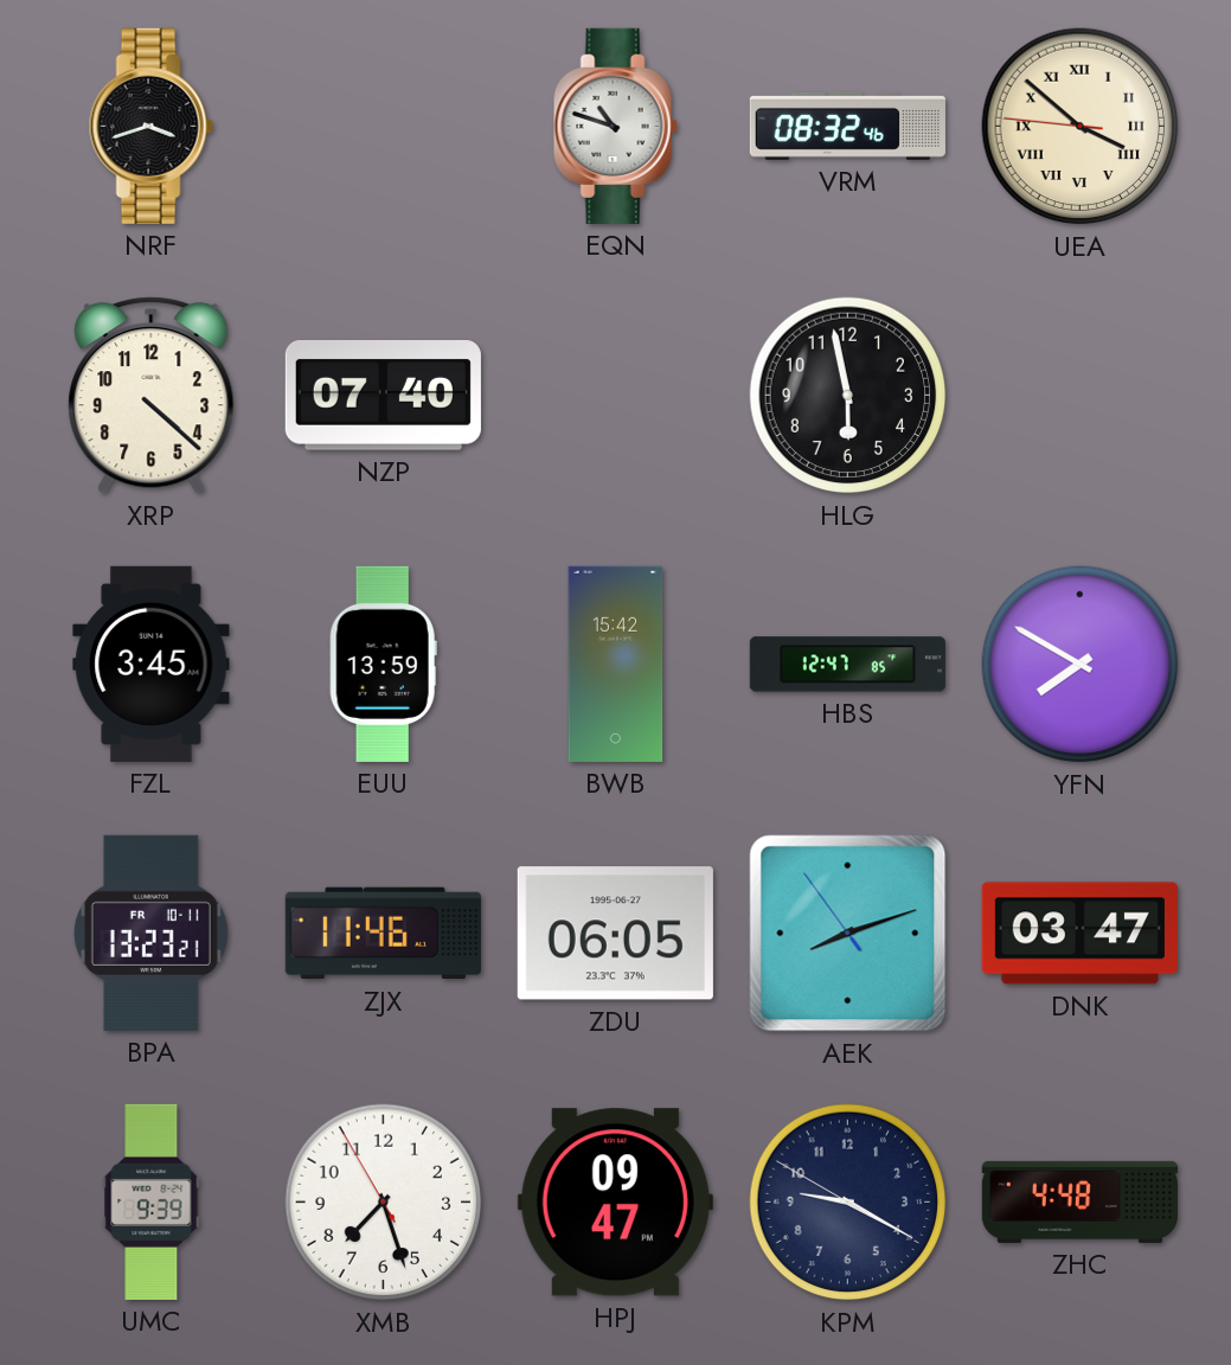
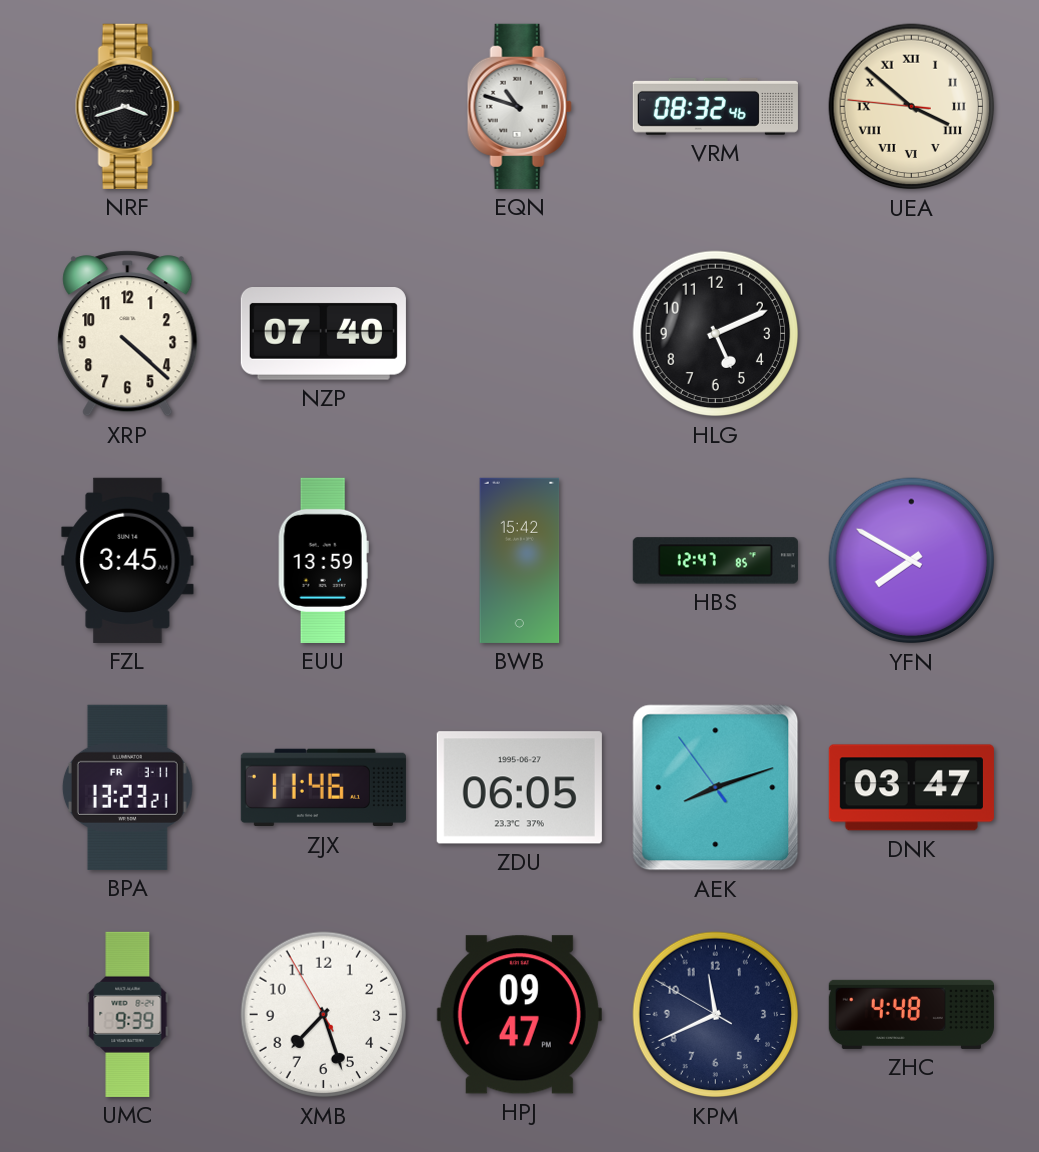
HLG: 5:58 -> 5:11
BPA date: FR 10-11 -> FR 3-11
KPM: 9:19 -> 11:40
